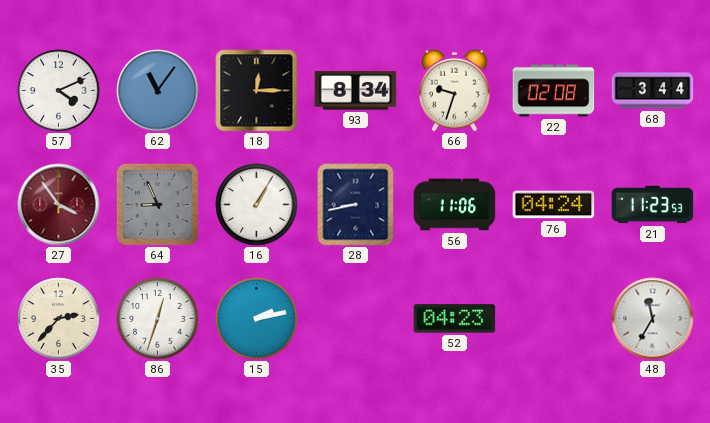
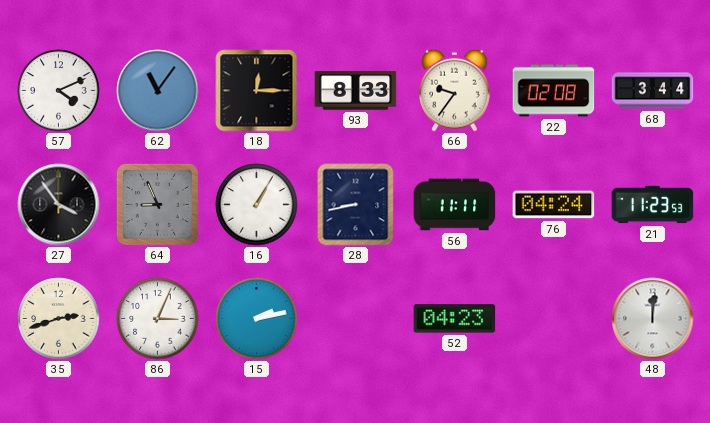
93: 8:34 -> 8:33
66: 9:33 -> 9:36
27 dial: burgundy -> black
56: 11:06 -> 11:11
35: 2:37 -> 2:42
86: 12:33 -> 3:04
48: 11:35 -> 12:01
